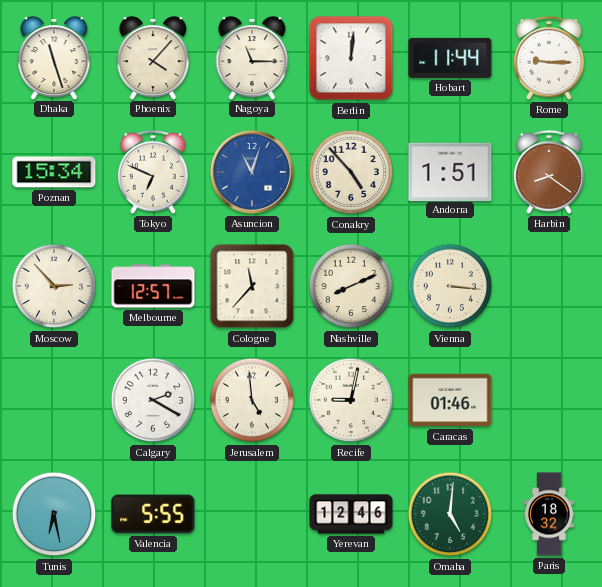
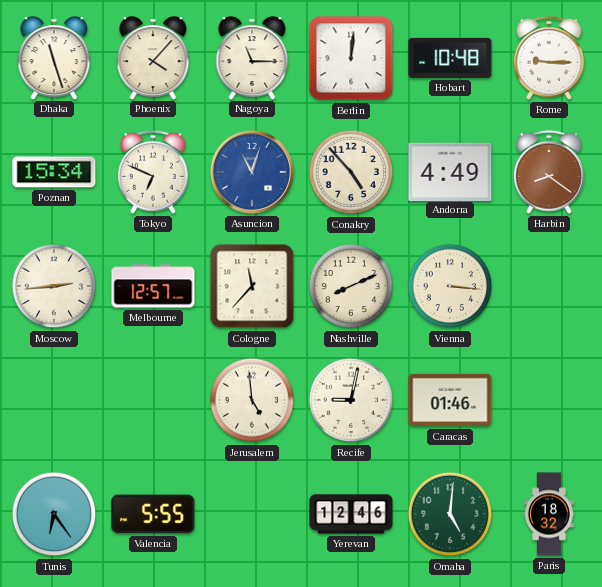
Hobart: 11:44 -> 10:48
Andorra: 1:51 -> 4:49
Moscow: 2:53 -> 2:44
Calgary: 2:20 -> none
Tunis: 6:28 -> 6:24
